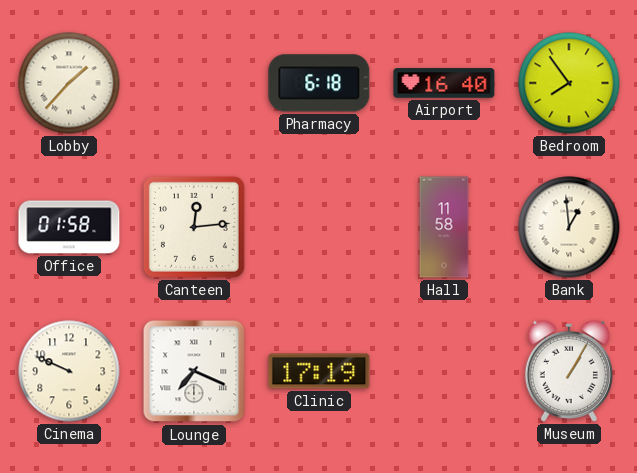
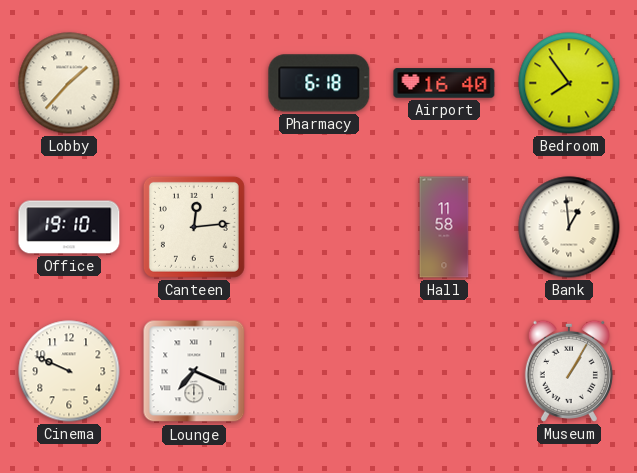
Office: 01:58 -> 19:10
Clinic: 17:19 -> none
